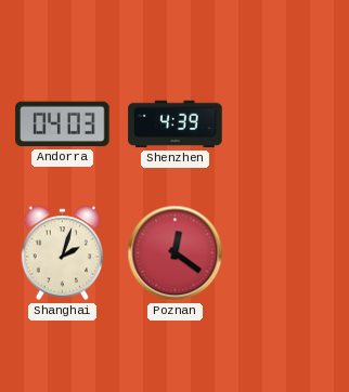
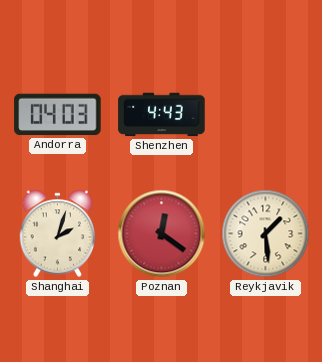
Shenzhen: 4:39 -> 4:43
Reykjavik: none -> 1:29
